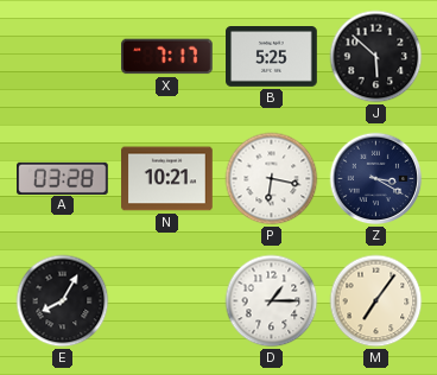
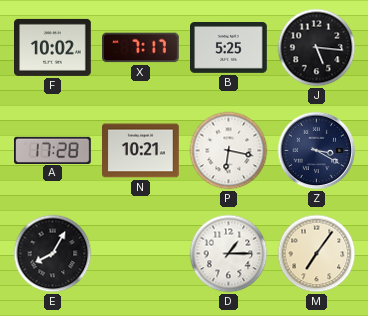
F: none -> 10:02
J: 5:52 -> 5:16
A: 03:28 -> 17:28
